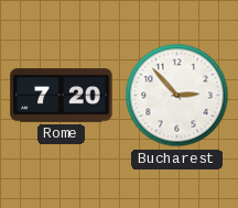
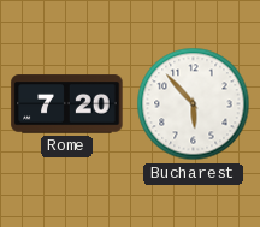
Bucharest: 2:53 -> 5:53
